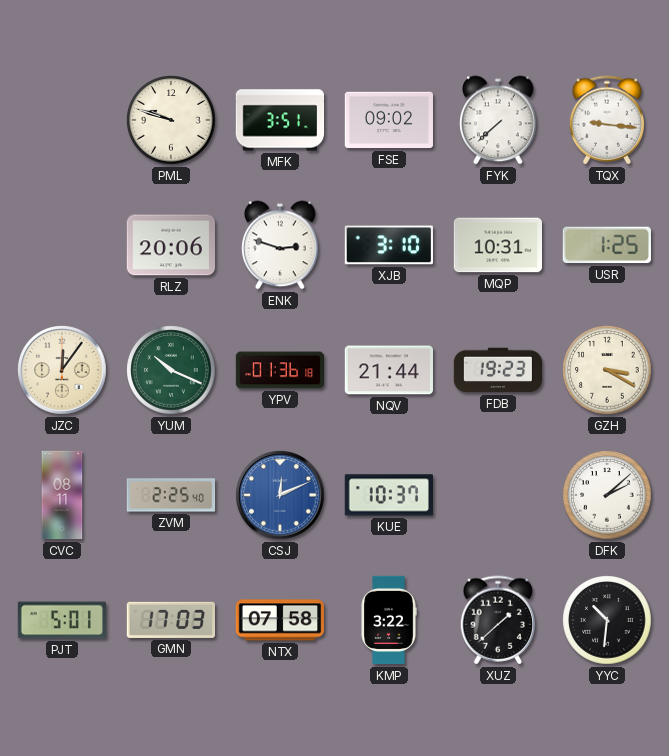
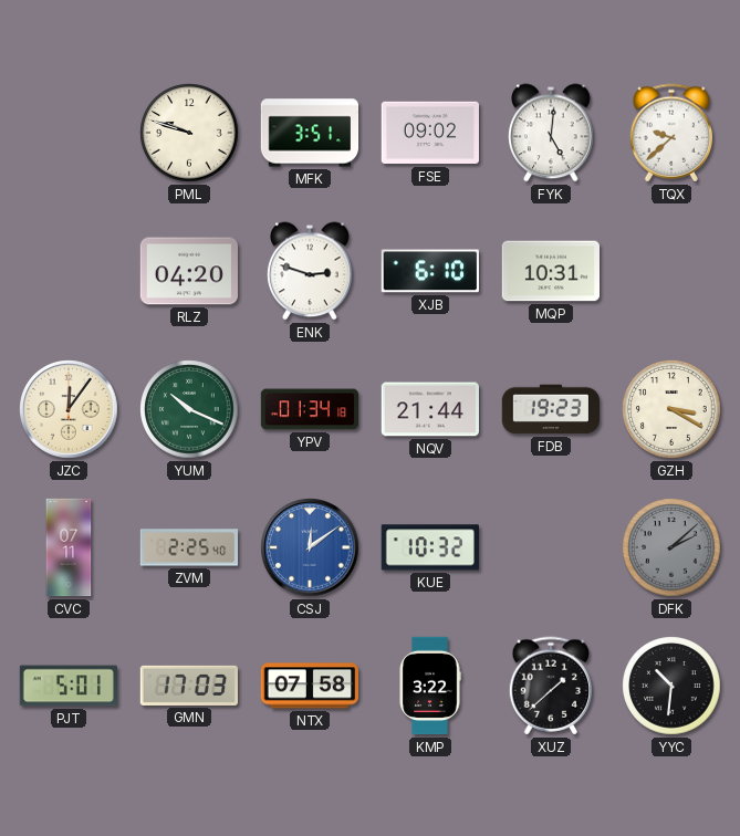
FYK: 7:38 -> 5:01
TQX: 9:16 -> 9:38
RLZ: 20:06 -> 04:20
XJB: 3:10 -> 6:10
USR: 1:25 -> none
YPV: 01:36 -> 01:34
CVC: 08:11 -> 07:11
CSJ: 12:11 -> 12:09
KUE: 10:37 -> 10:32
DFK dial: white -> grey
